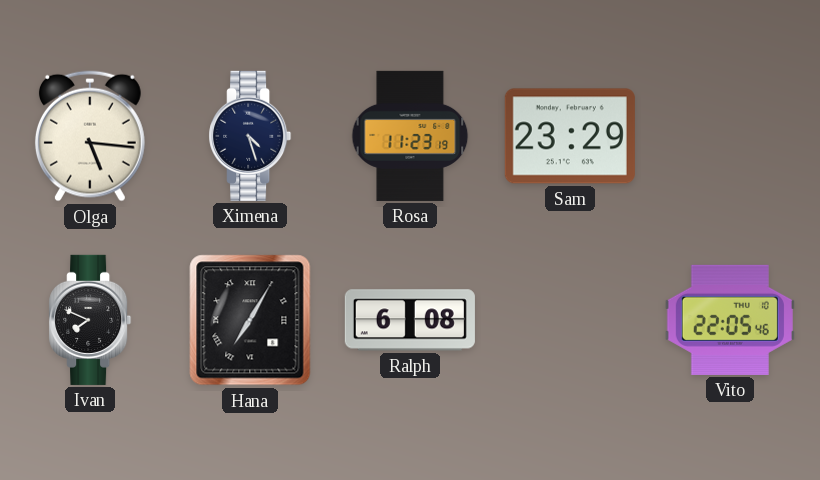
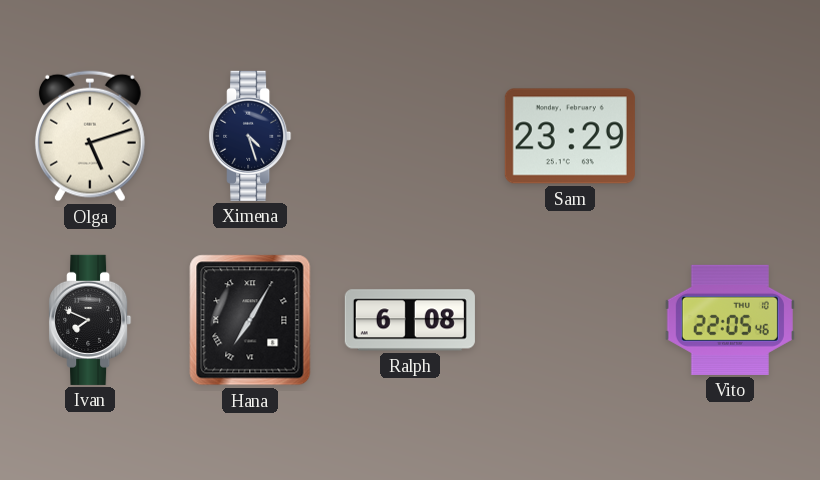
Olga: 5:16 -> 5:12
Rosa: 11:23 -> none
